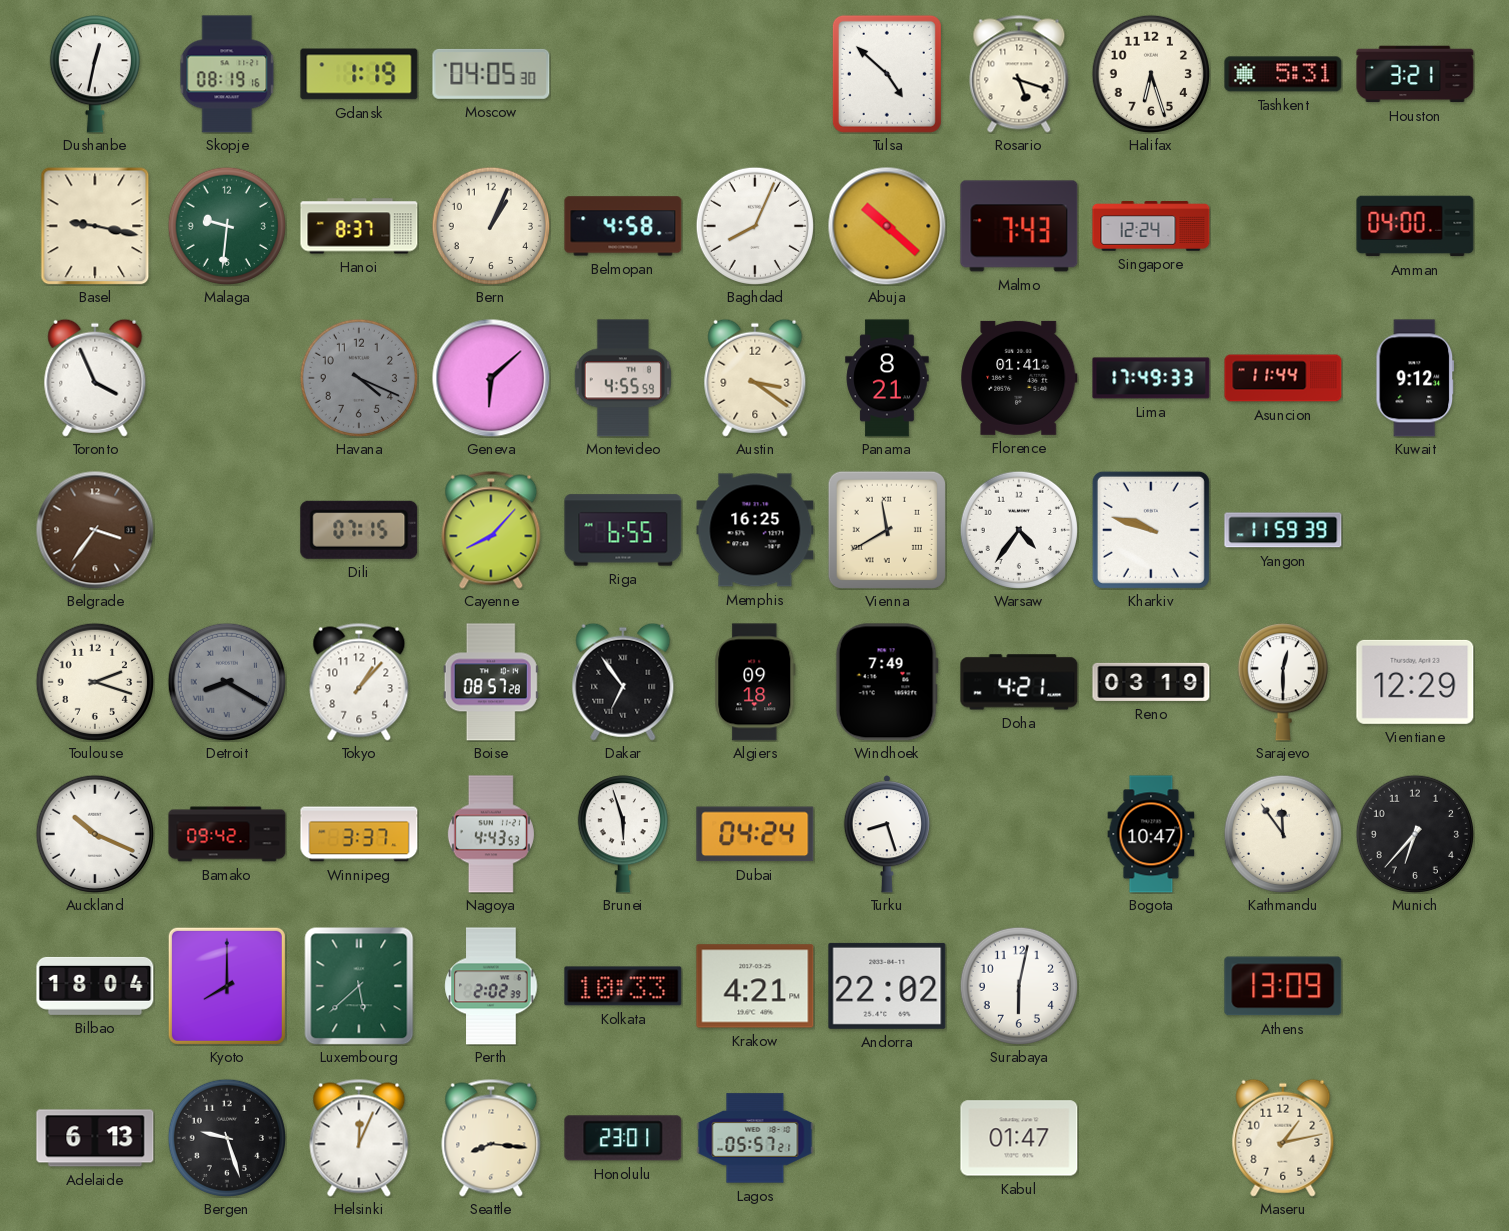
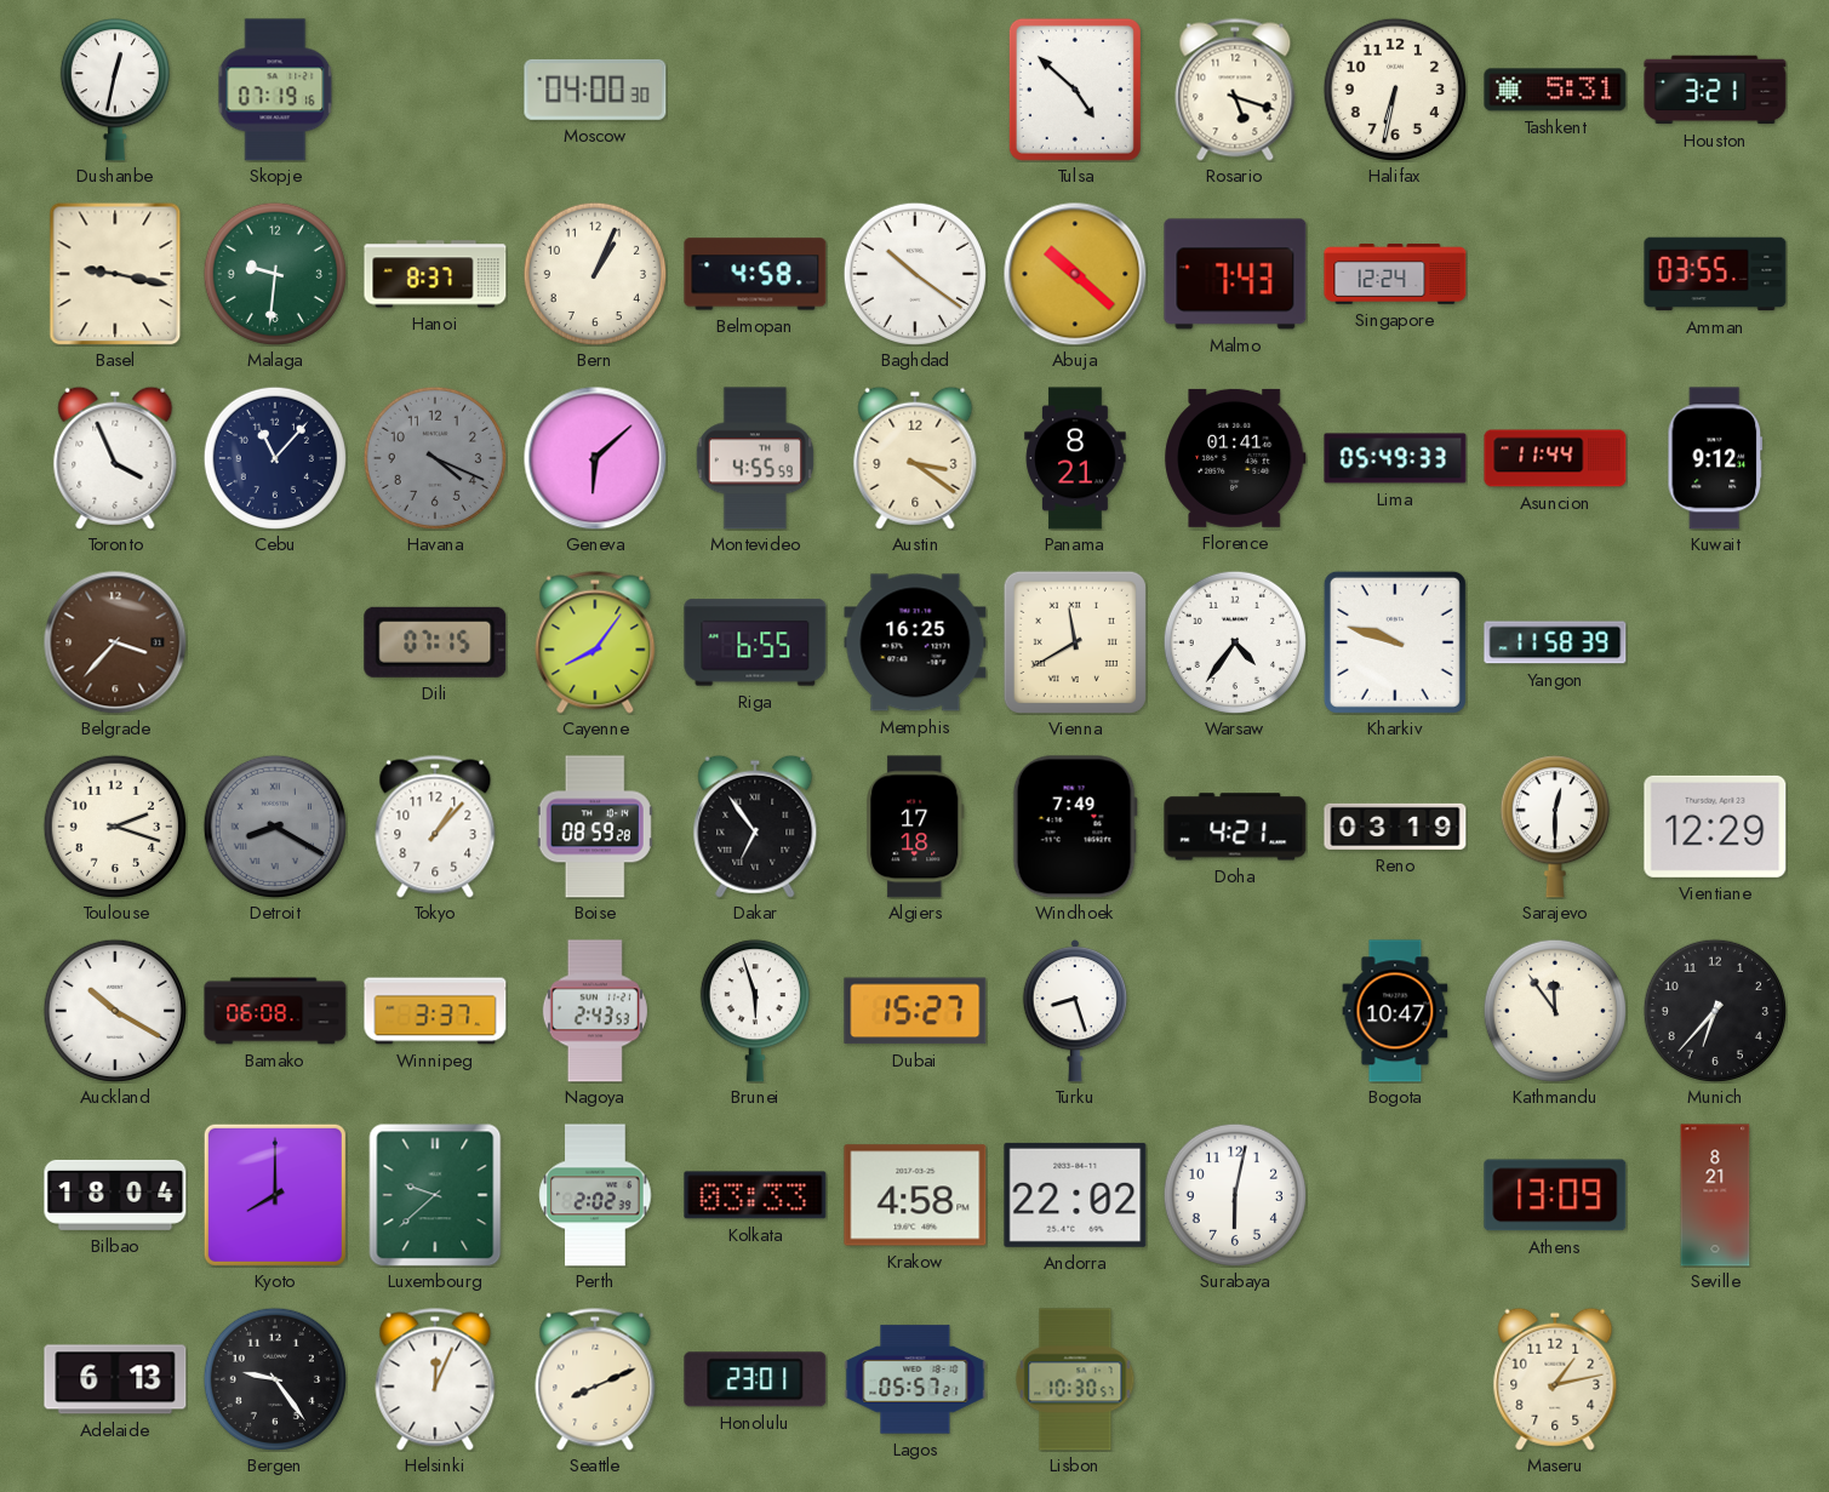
Skopje: 08:19 -> 07:19
Gdansk: 1:19 -> none
Moscow: 04:05 -> 04:00
Halifax: 6:27 -> 6:32
Baghdad: 8:04 -> 10:21
Amman: 04:00 -> 03:55
Cebu: none -> 11:07
Lima: 17:49 -> 05:49
Belgrade: 3:36 -> 3:37
Cayenne: 8:07 -> 8:06
Yangon: 11:59 -> 11:58
Boise: 08:57 -> 08:59
Algiers: 09:18 -> 17:18
Auckland: 10:19 -> 10:20
Bamako: 09:42 -> 06:08
Nagoya: 4:43 -> 2:43
Dubai: 04:24 -> 15:27
Luxembourg: 5:38 -> 9:38
Kolkata: 10:33 -> 03:33
Krakow: 4:21 -> 4:58
Seville: none -> 8:21
Bergen: 9:27 -> 9:24
Seattle: 8:16 -> 8:11
Lisbon: none -> 10:30
Kabul: 01:47 -> none
